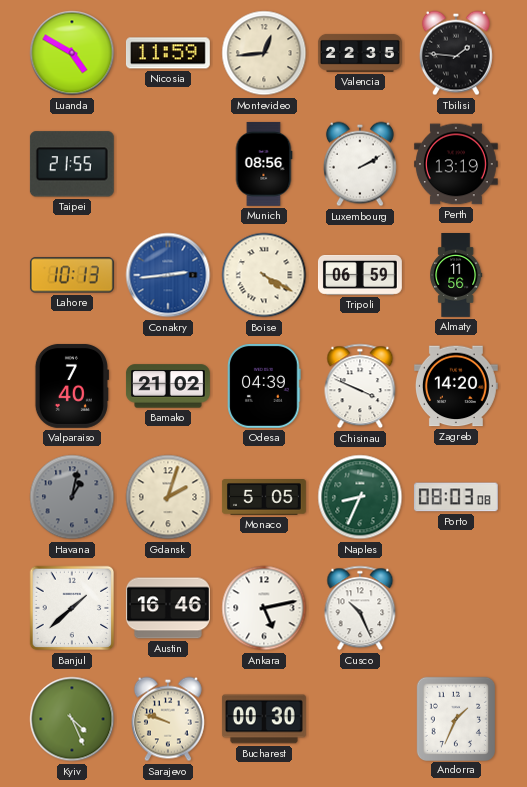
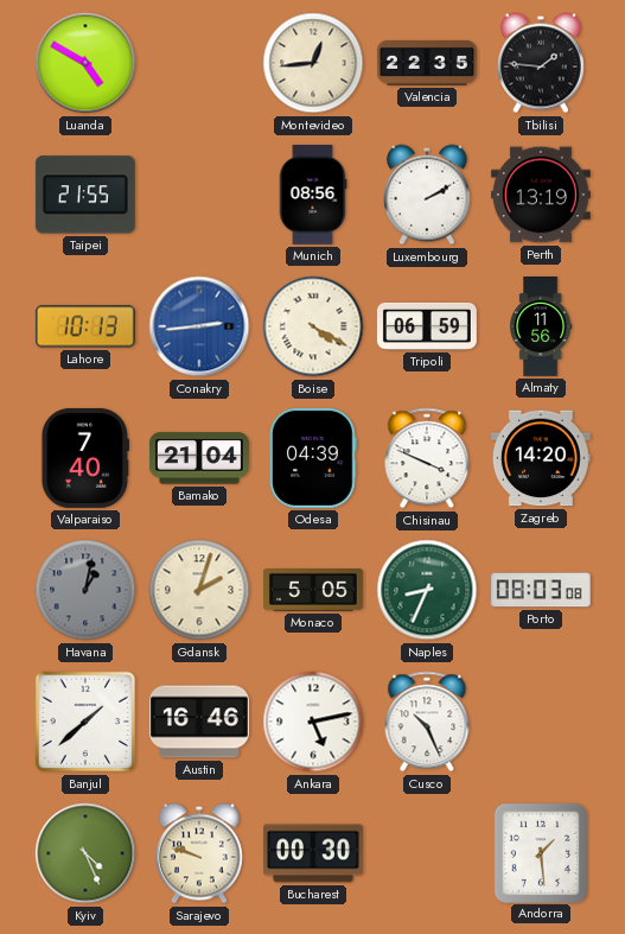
Nicosia: 11:59 -> none
Bamako: 21:02 -> 21:04
Andorra: 1:34 -> 1:29
